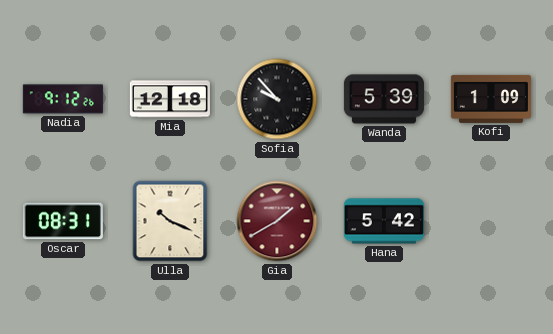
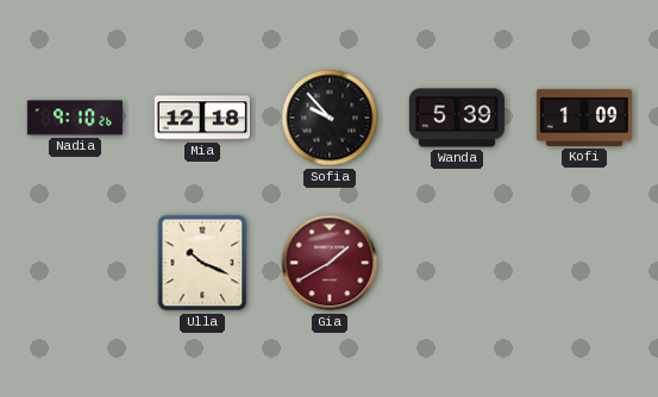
Nadia: 9:12 -> 9:10
Oscar: 08:31 -> none
Hana: 5:42 -> none
